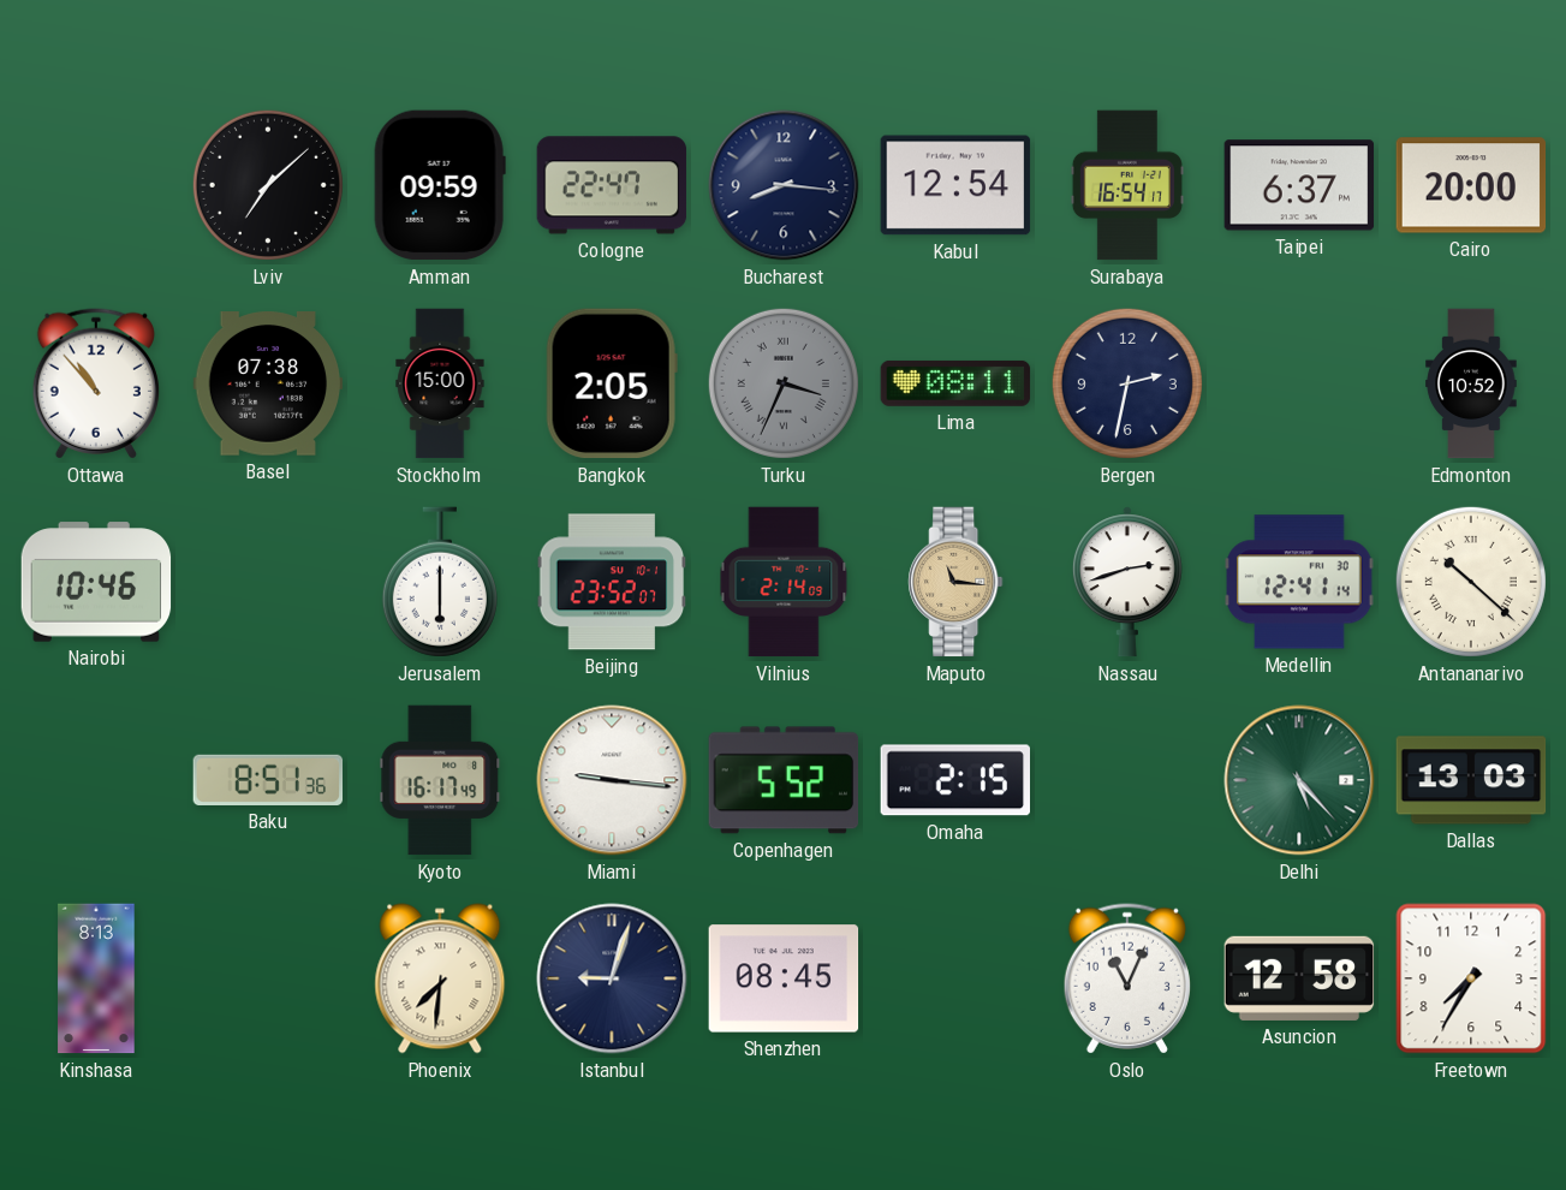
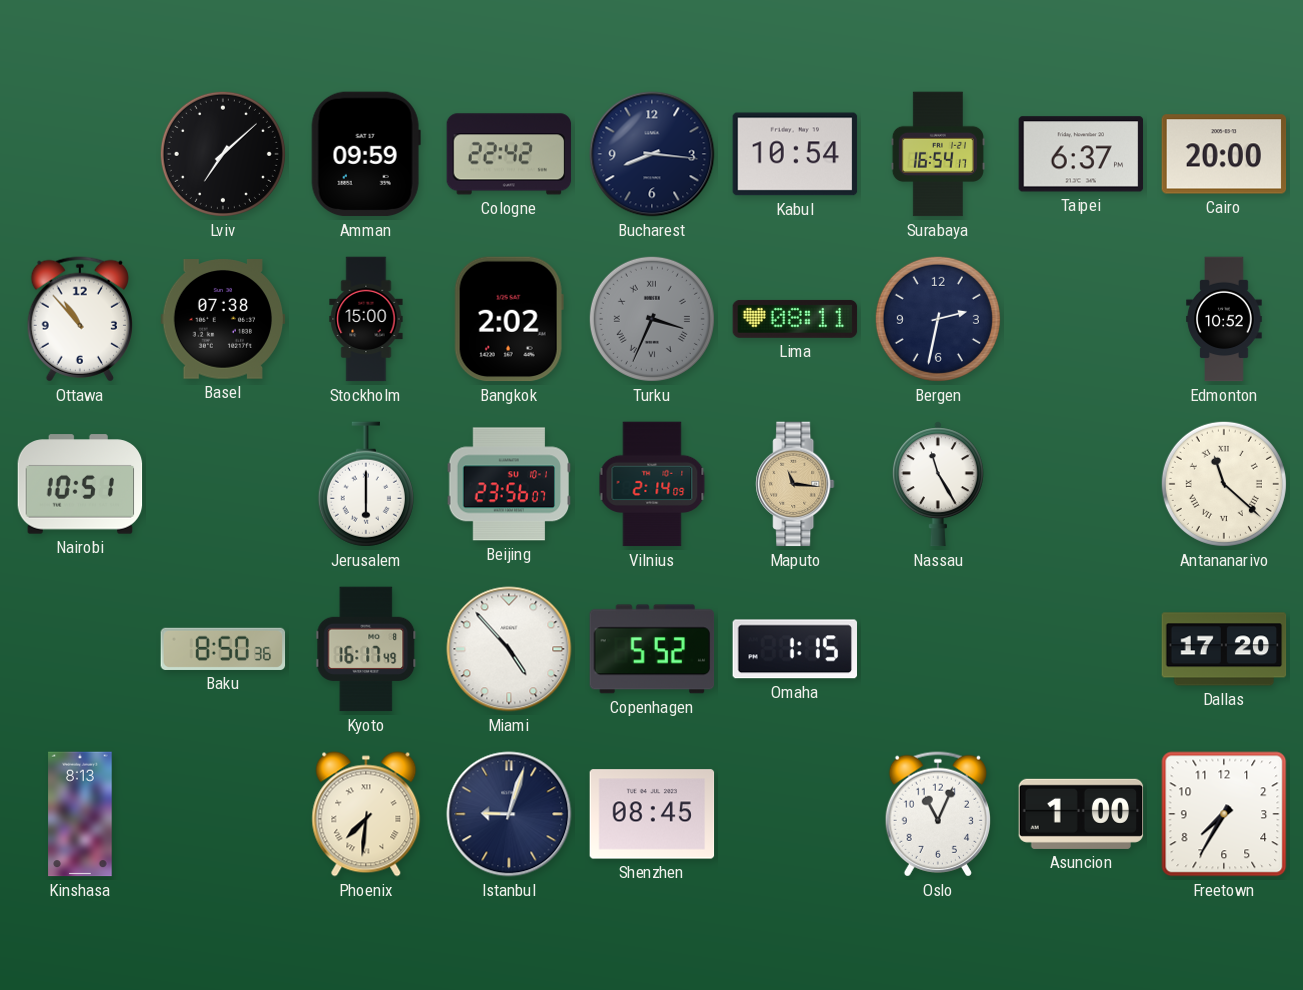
Cologne: 22:47 -> 22:42
Kabul: 12:54 -> 10:54
Bangkok: 2:05 -> 2:02
Nairobi: 10:46 -> 10:51
Beijing: 23:52 -> 23:56
Nassau: 2:42 -> 11:25
Medellin: 12:41 -> none
Antananarivo: 10:22 -> 11:22
Baku: 8:51 -> 8:50
Miami: 9:16 -> 4:53
Omaha: 2:15 -> 1:15
Delhi: 5:23 -> none
Dallas: 13:03 -> 17:20
Asuncion: 12:58 -> 1:00
